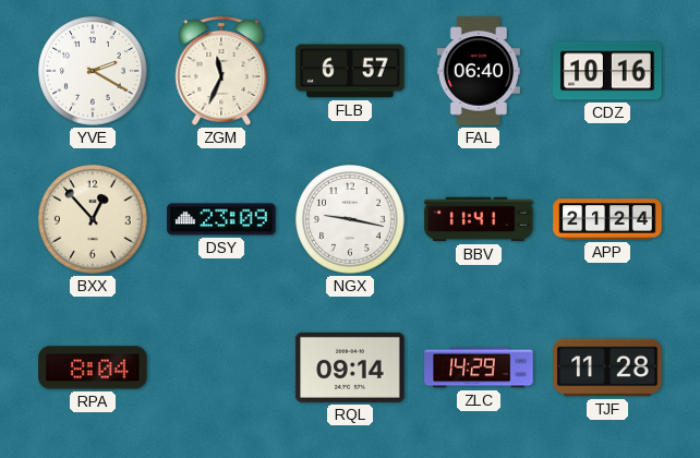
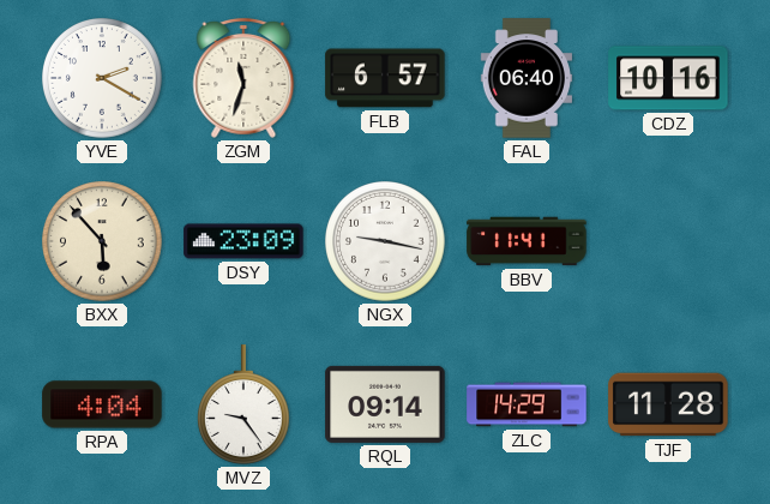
ZGM: 11:34 -> 11:33
BXX: 12:53 -> 5:53
APP: 21:24 -> none
RPA: 8:04 -> 4:04
MVZ: none -> 9:24
